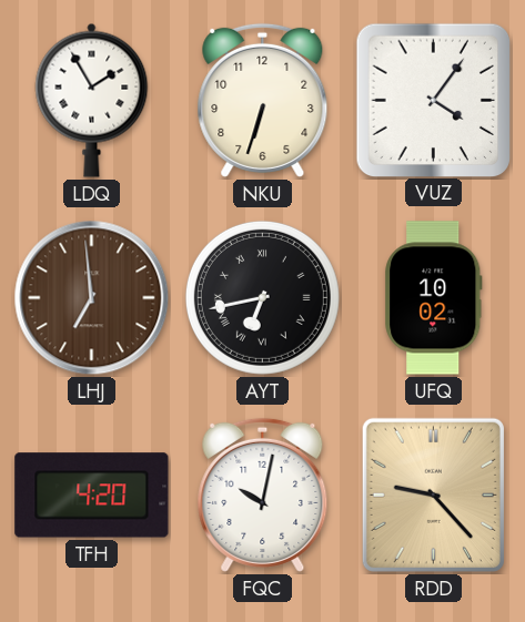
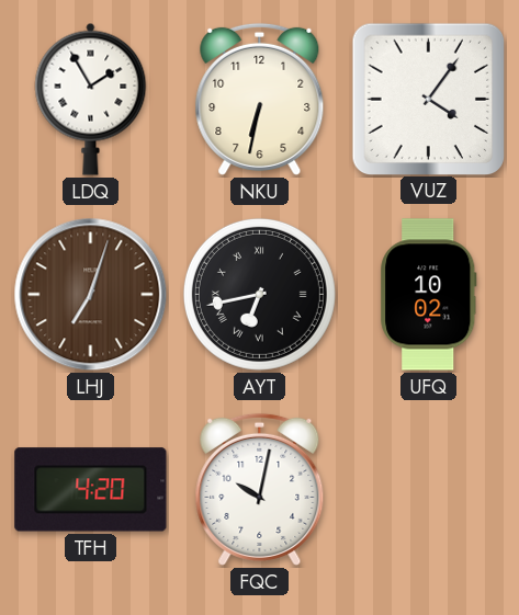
NKU: 6:33 -> 6:32
LHJ: 6:59 -> 7:03
RDD: 9:23 -> none
